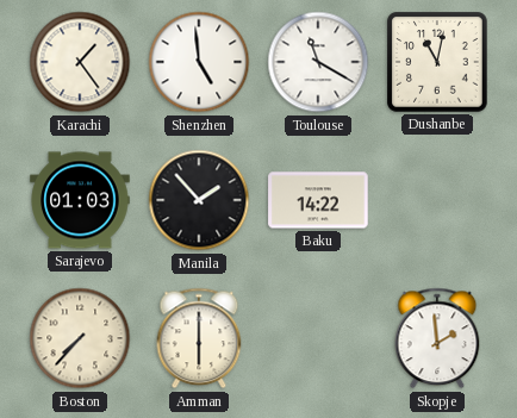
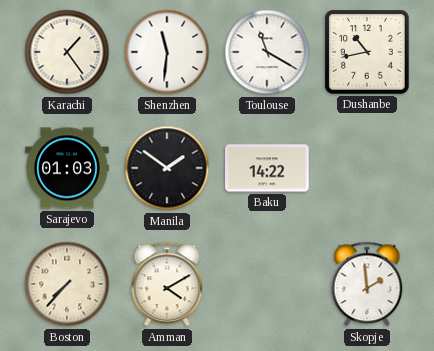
Shenzhen: 4:59 -> 11:31
Dushanbe: 11:02 -> 10:43
Manila: 1:53 -> 1:51
Amman: 6:00 -> 4:10
